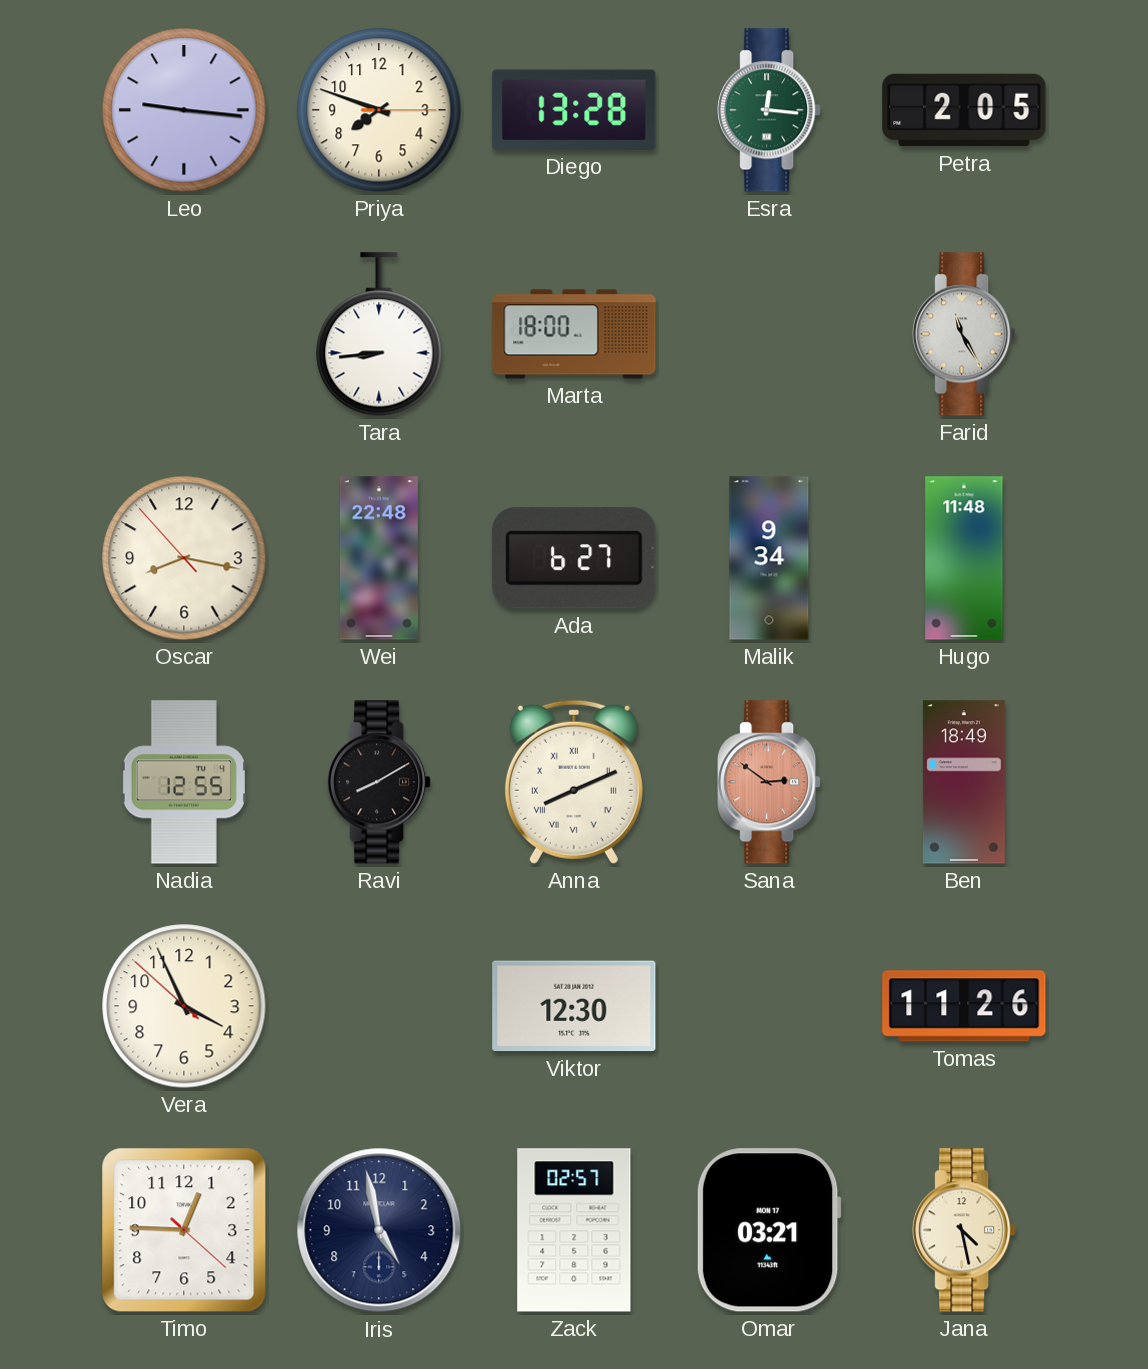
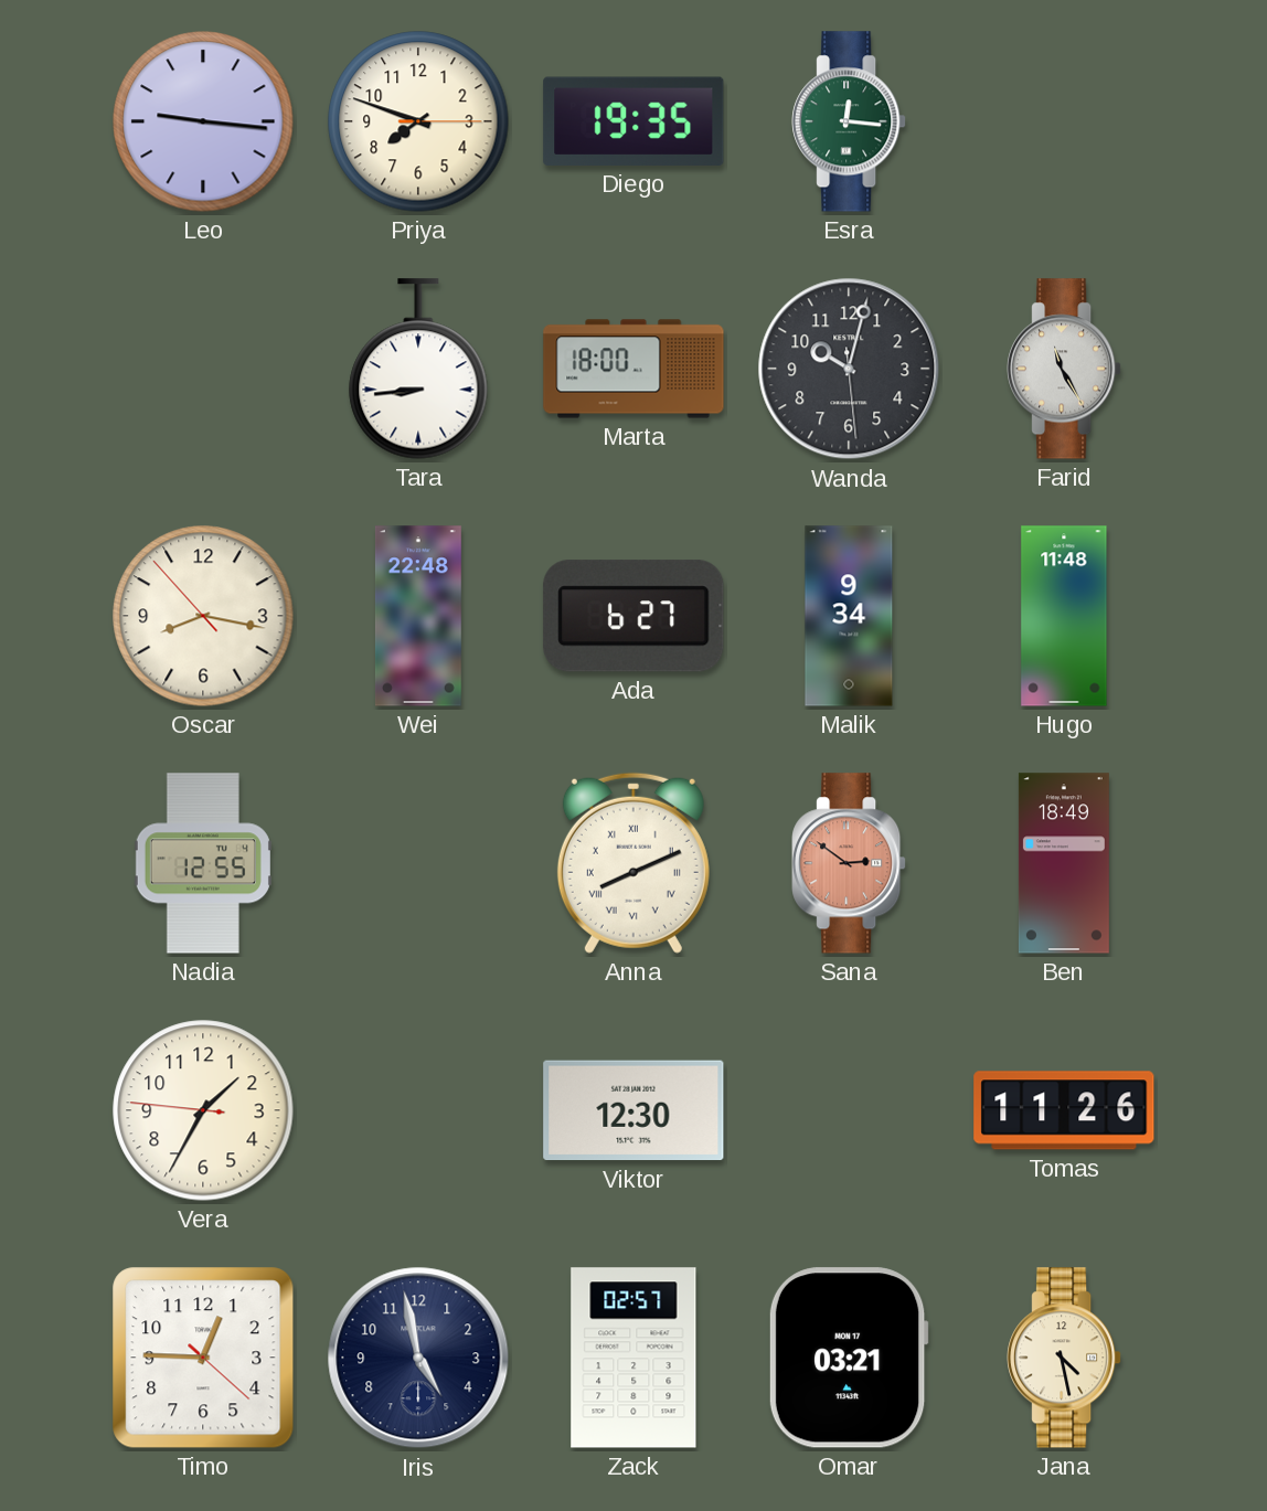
Diego: 13:28 -> 19:35
Petra: 2:05 -> none
Wanda: none -> 10:02
Ravi: 8:10 -> none
Vera: 3:55 -> 1:34
